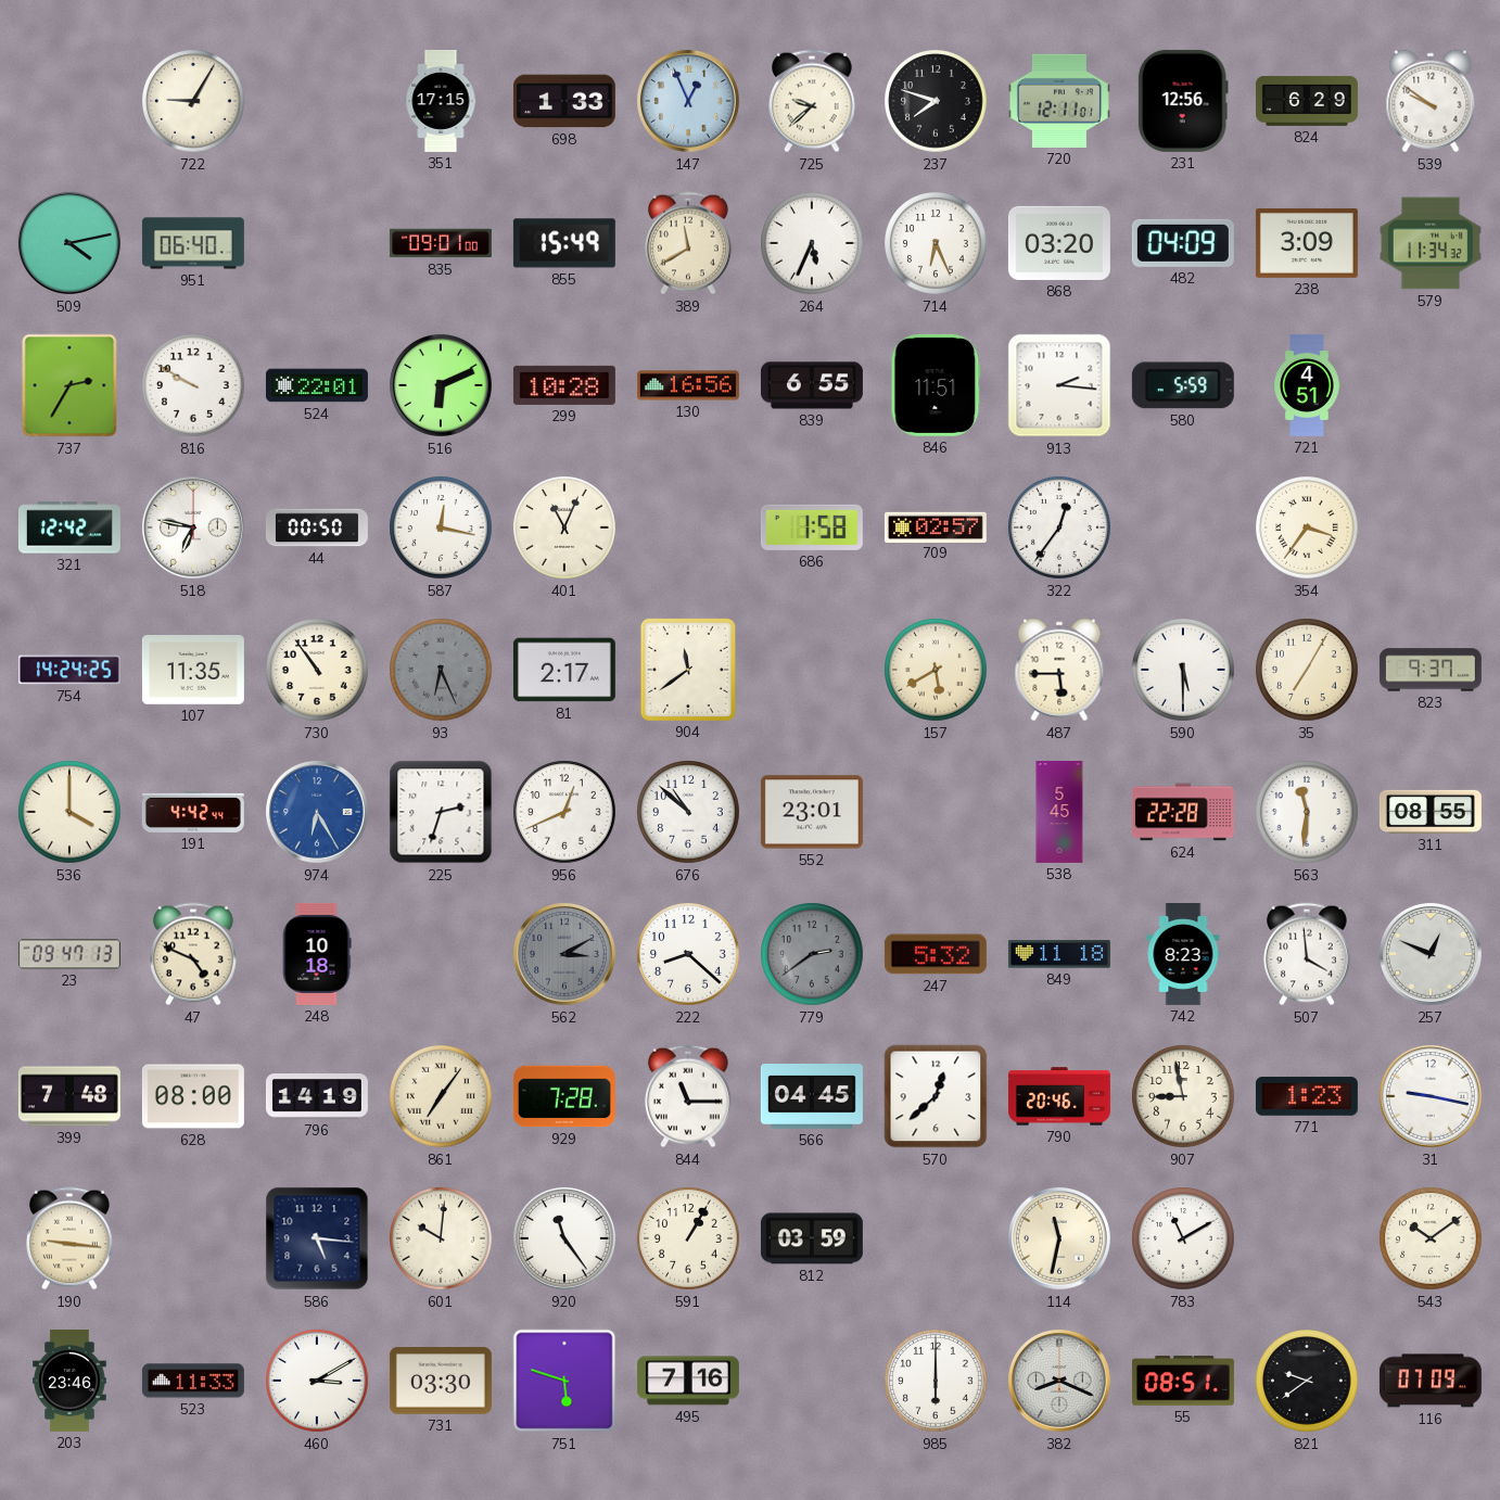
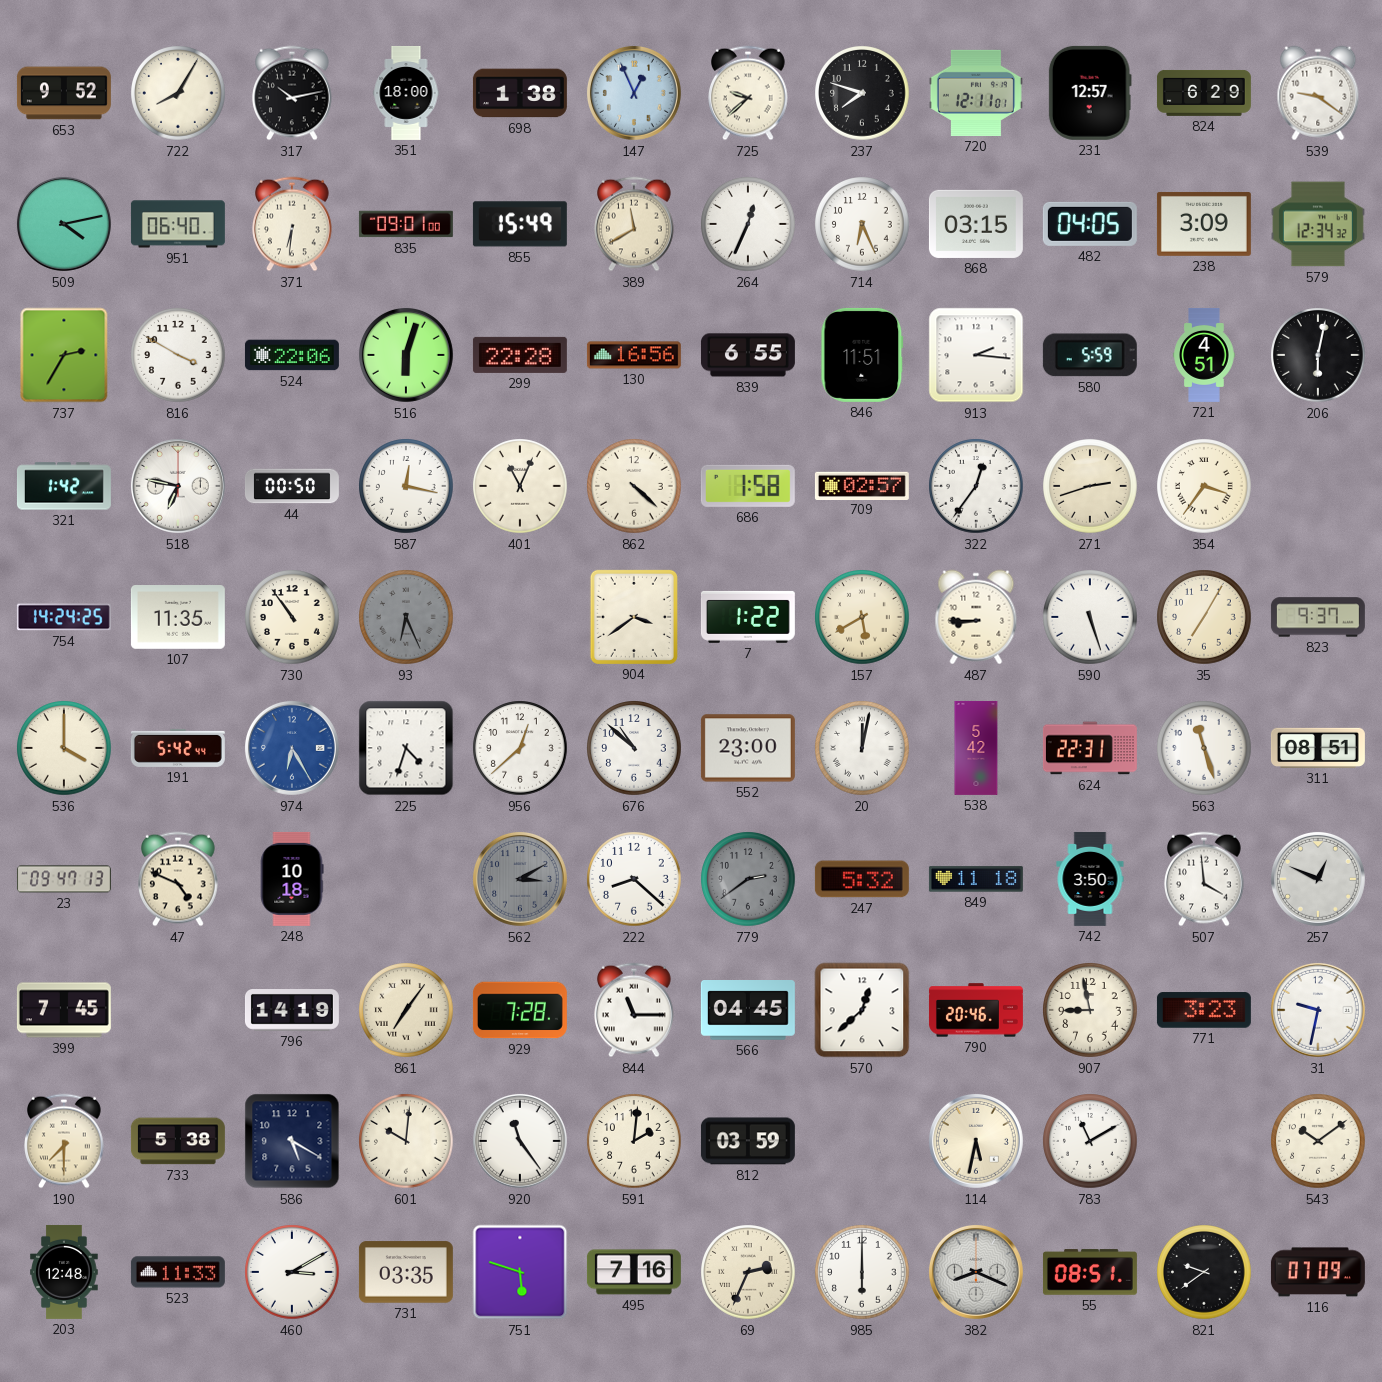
653: none -> 9:52
722: 9:05 -> 8:05
317: none -> 10:13
351: 17:15 -> 18:00
698: 1:33 -> 1:38
231: 12:56 -> 12:57
539: 9:51 -> 9:21
371: none -> 6:31
264: 5:34 -> 12:34
868: 03:20 -> 03:15
482: 04:09 -> 04:05
579: 11:34 -> 12:34
816: 9:50 -> 3:50
524: 22:01 -> 22:06
516: 6:11 -> 6:03
299: 10:28 -> 22:28
206: none -> 6:02
321: 12:42 -> 1:42
862: none -> 4:22
271: none -> 2:42
81: 2:17 -> none
904: 11:39 -> 3:39
7: none -> 1:22
487: 5:45 -> 8:45
590: 5:30 -> 5:27
191: 4:42 -> 5:42
225: 2:33 -> 4:33
956: 12:41 -> 12:38
552: 23:01 -> 23:00
20: none -> 12:02
538: 5:45 -> 5:42
624: 22:28 -> 22:31
563: 11:31 -> 11:27
311: 08:55 -> 08:51
742: 8:23 -> 3:50
399: 7:48 -> 7:45
628: 08:00 -> none
771: 1:23 -> 3:23
31: 9:17 -> 9:32
190: 9:16 -> 7:30
733: none -> 5:38
586: 5:16 -> 5:20
591: 1:05 -> 2:01
114: 11:32 -> 5:32
203: 23:46 -> 12:48
731: 03:30 -> 03:35
69: none -> 2:34
